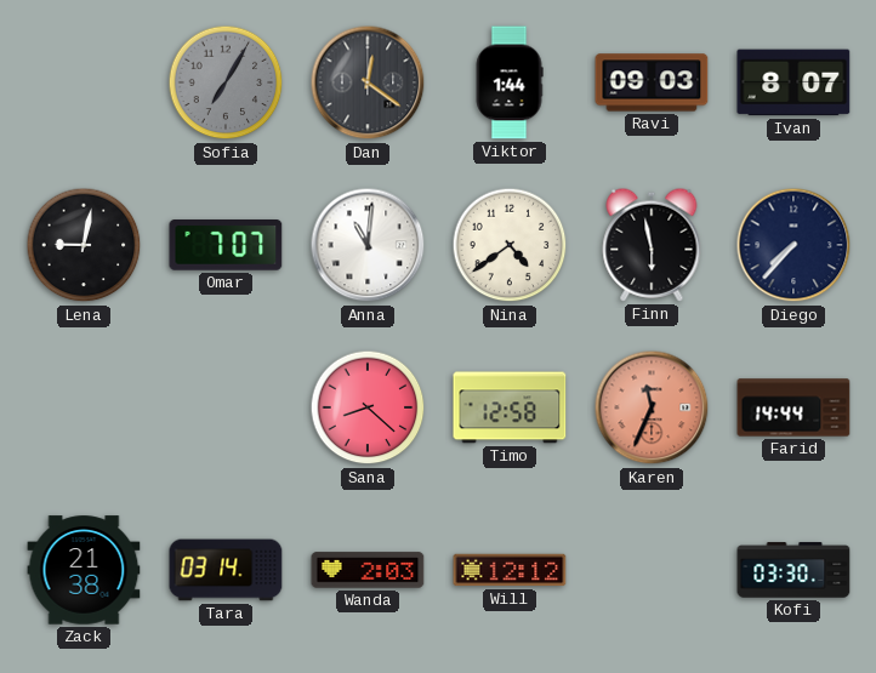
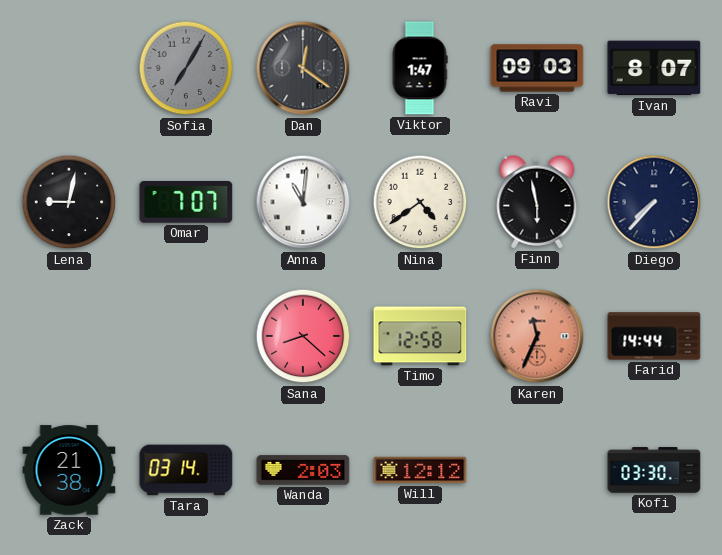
Viktor: 1:44 -> 1:47
